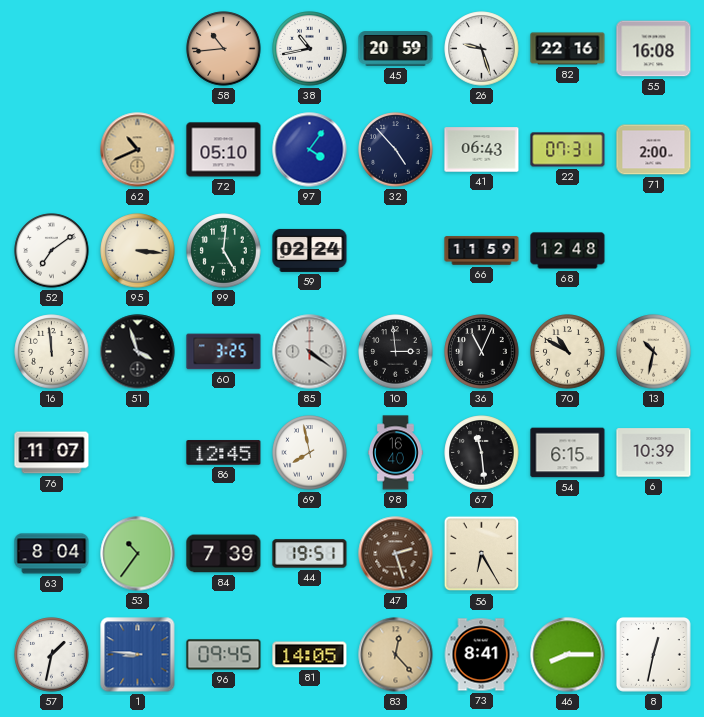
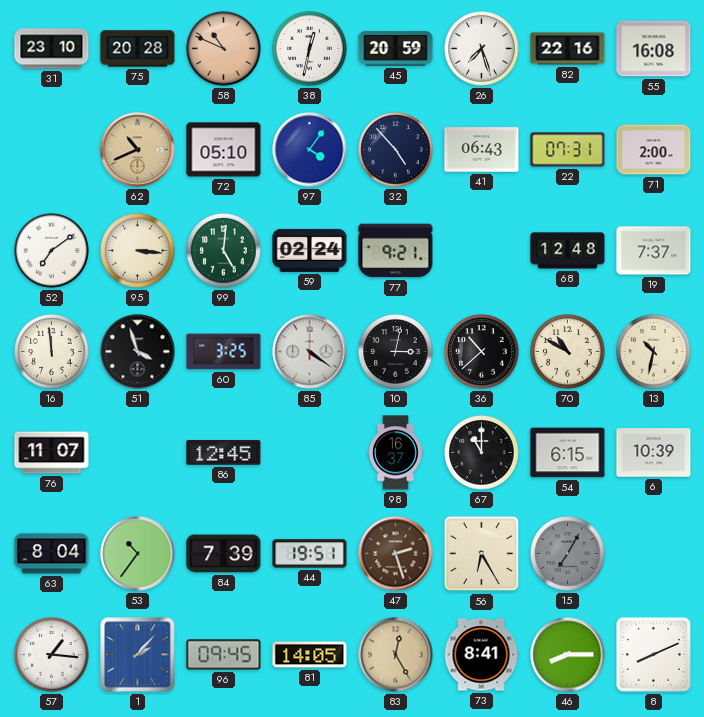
31: none -> 23:10
75: none -> 20:28
58: 10:44 -> 10:49
38: 10:43 -> 12:32
26: 9:27 -> 7:27
77: none -> 9:21
66: 11:59 -> none
19: none -> 7:37
10: 2:59 -> 3:02
36: 11:04 -> 10:38
69: 7:58 -> none
98: 16:40 -> 16:37
67: 11:29 -> 11:00
15: none -> 7:05
57: 1:32 -> 1:16
1: 8:46 -> 2:07
83: 12:23 -> 12:25
8: 12:32 -> 8:11
